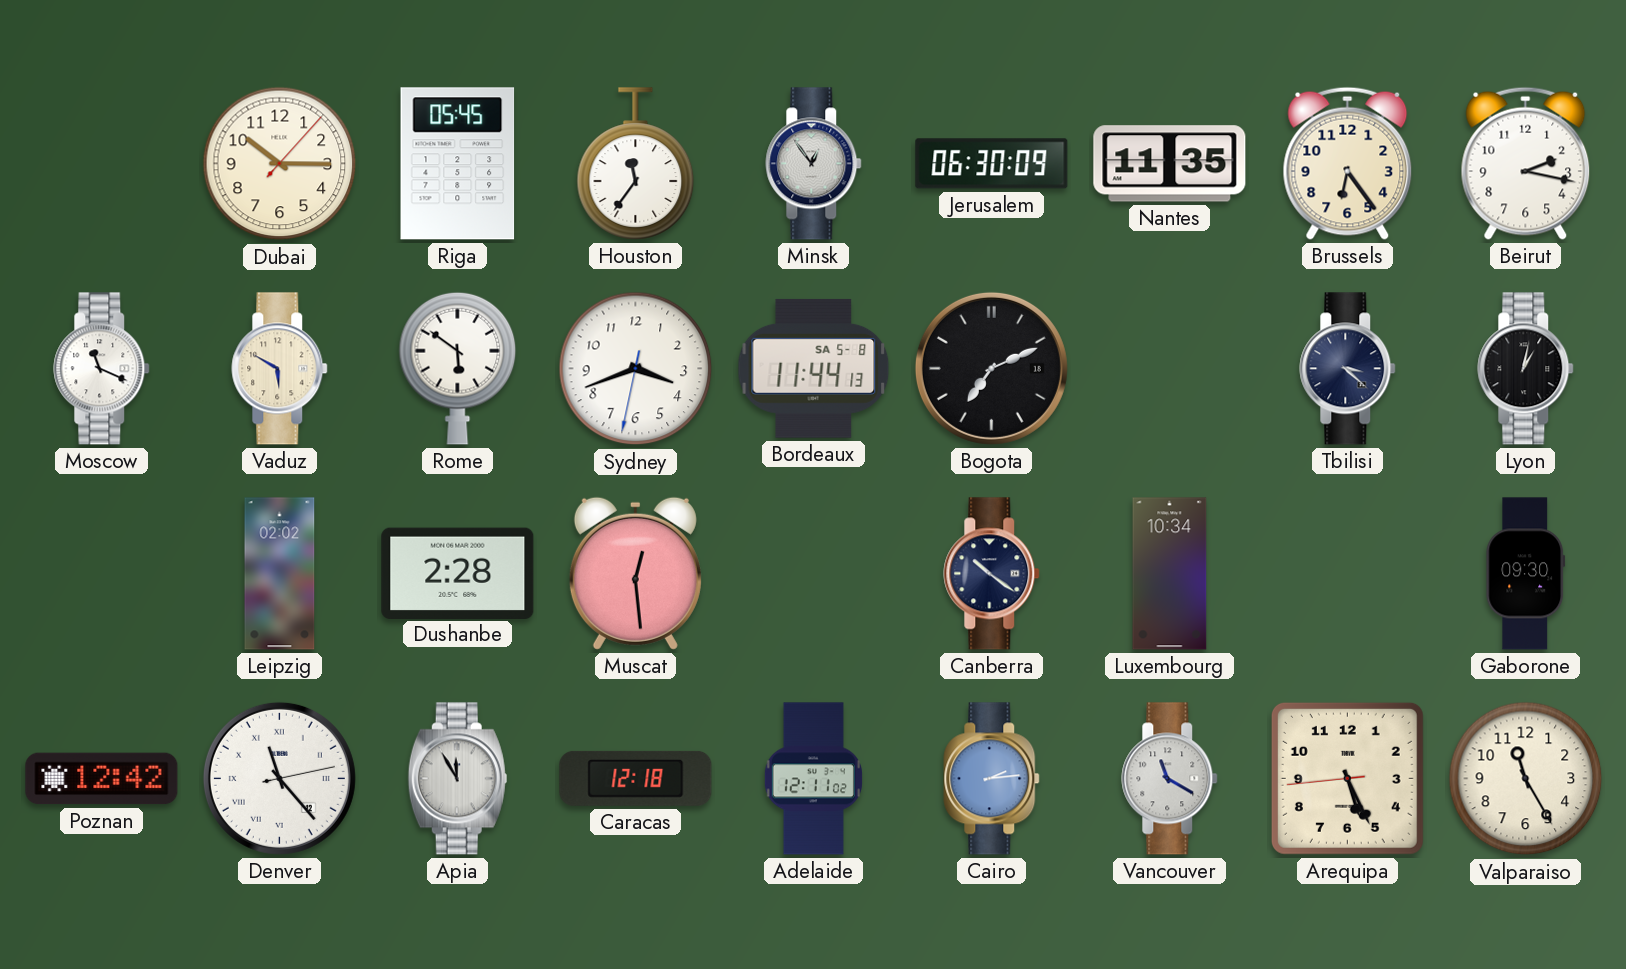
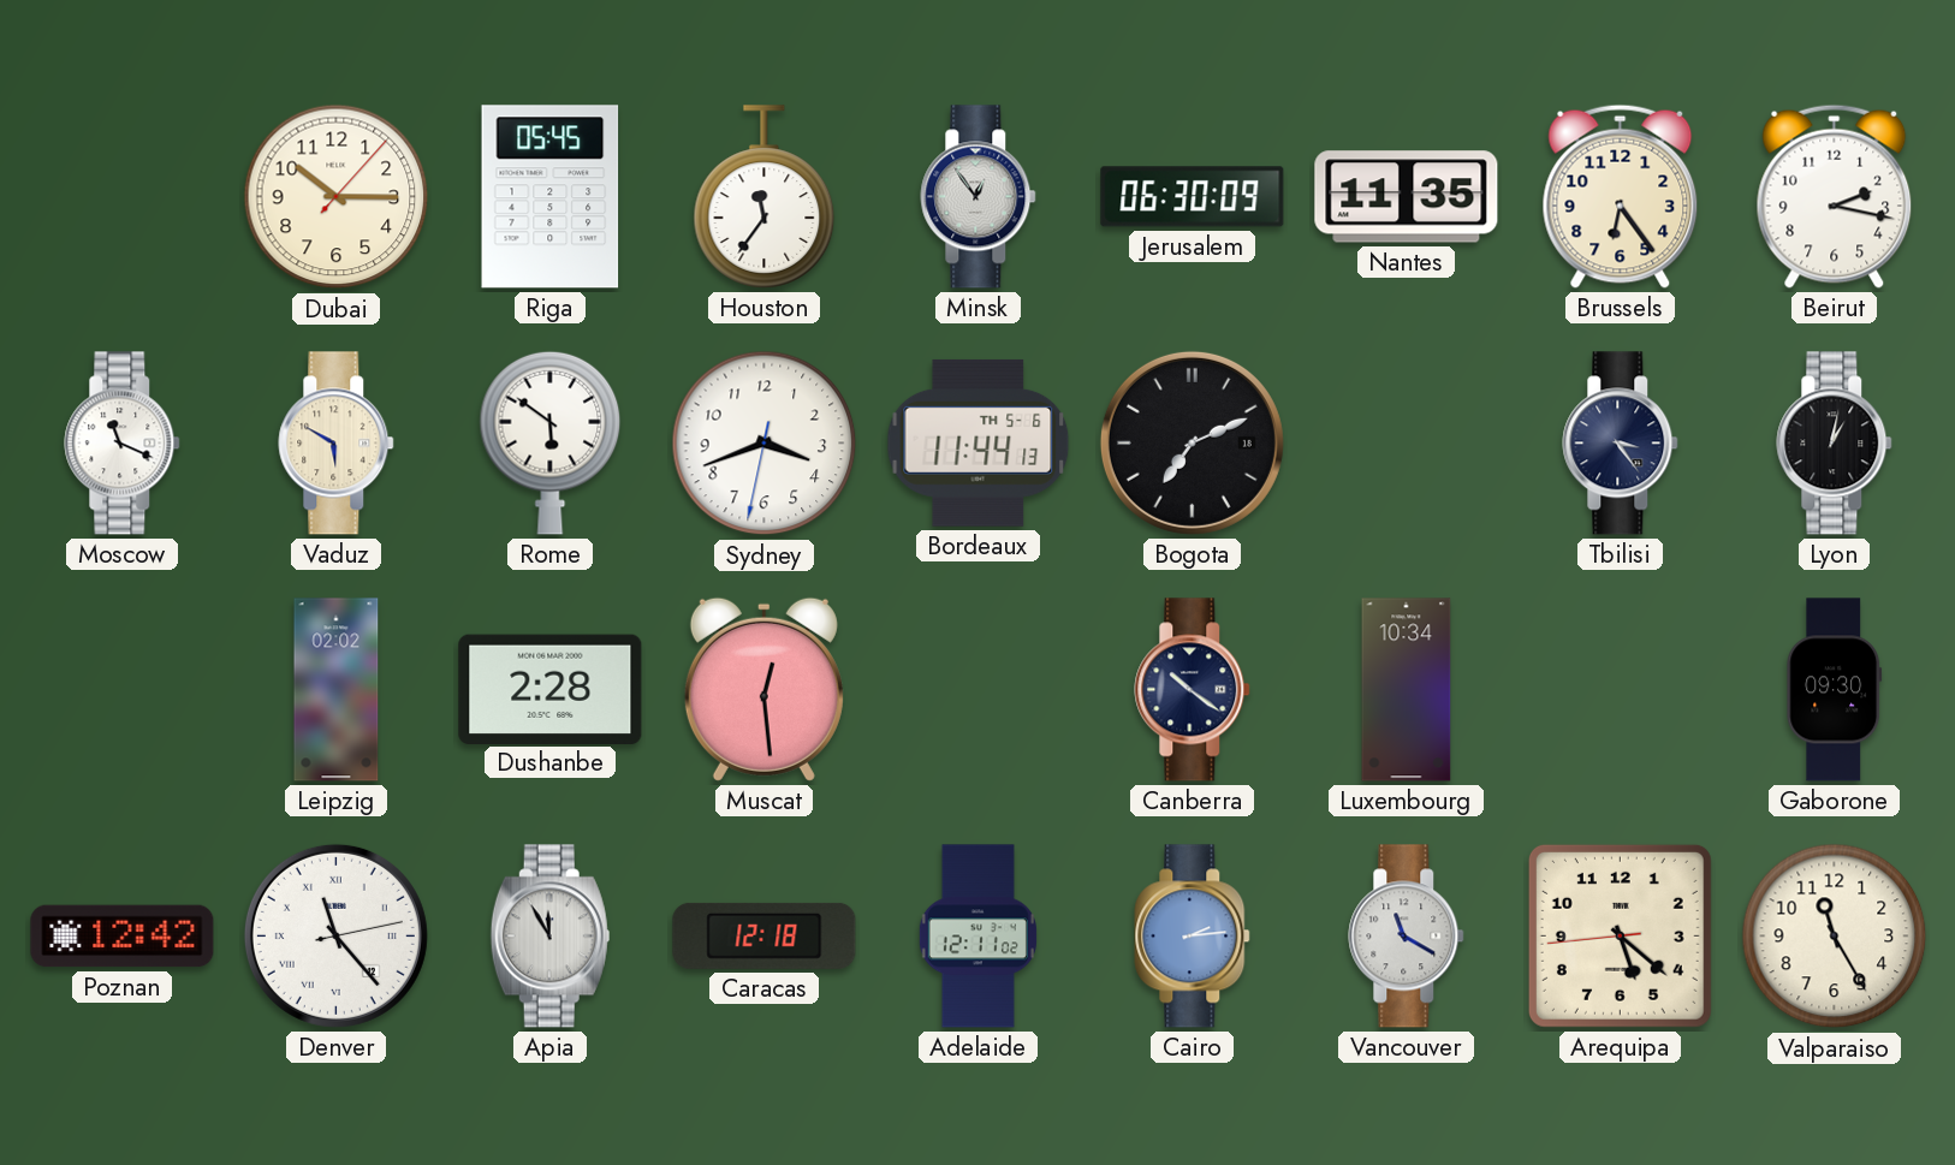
Bordeaux date: SA 5-8 -> TH 5-6
Tbilisi: 3:22 -> 3:24
Arequipa: 5:25 -> 5:21
